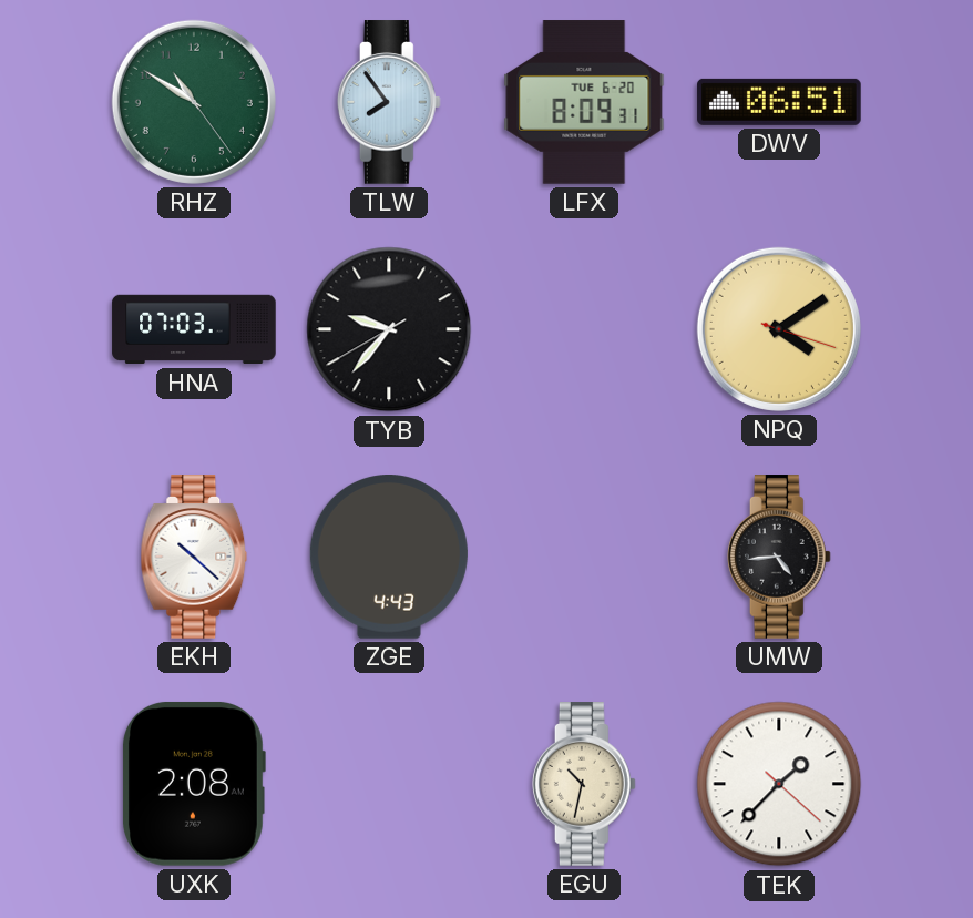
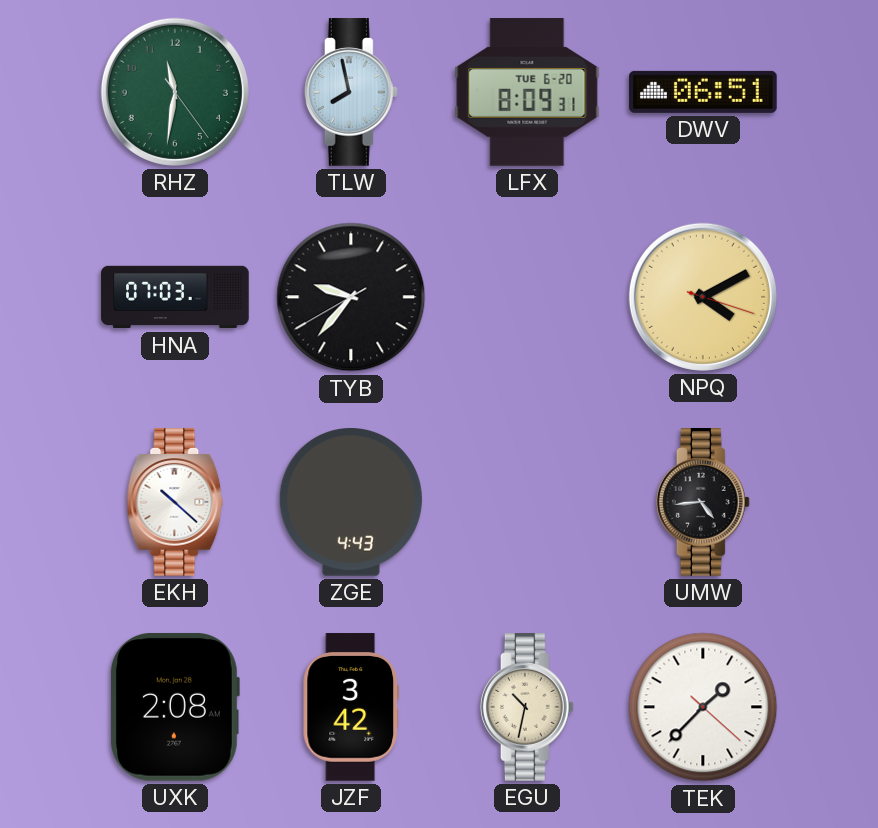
RHZ: 10:50 -> 11:31
TLW: 7:54 -> 7:58
NPQ: 4:09 -> 4:10
JZF: none -> 3:42
